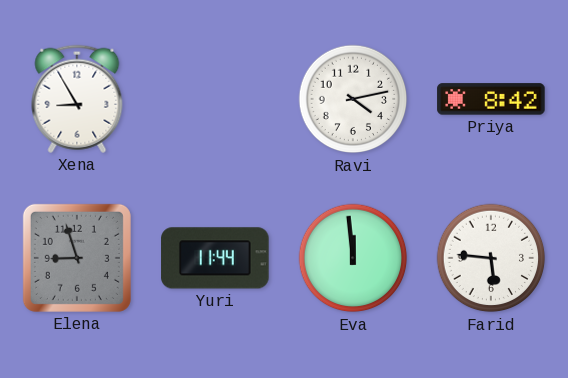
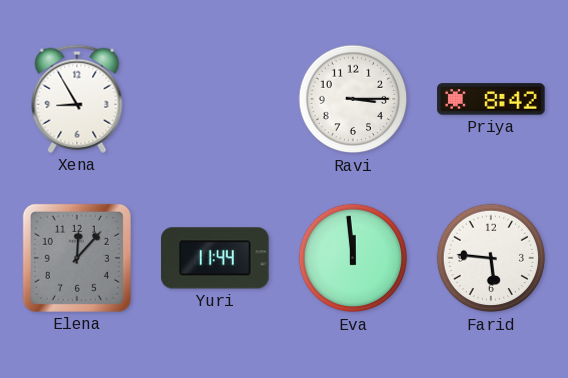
Ravi: 4:13 -> 3:15
Elena: 8:57 -> 12:07
